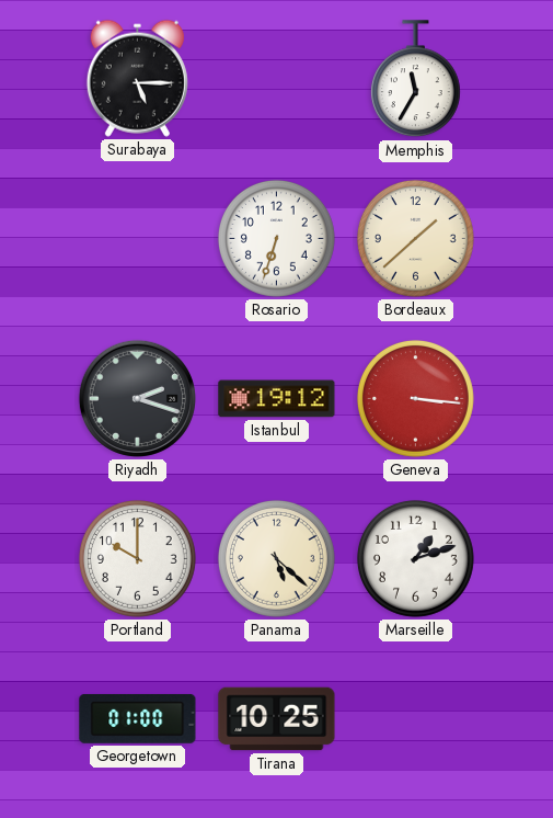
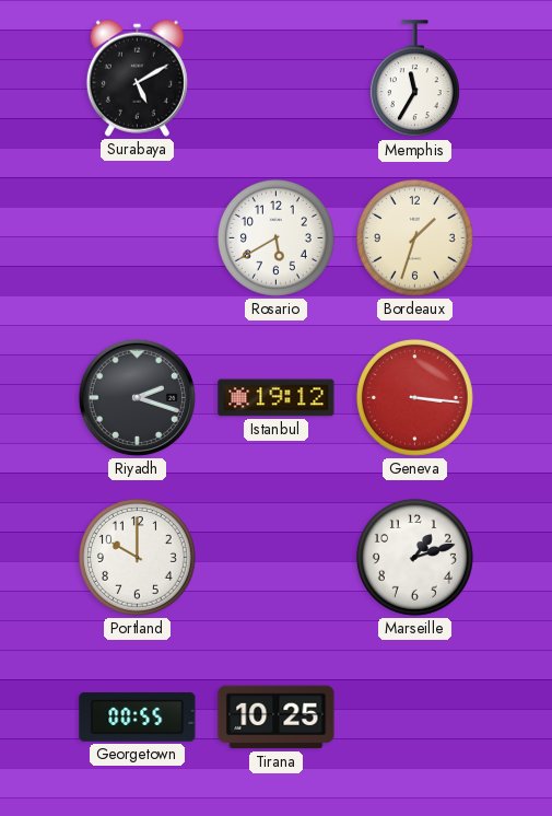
Surabaya: 5:15 -> 5:10
Rosario: 6:33 -> 5:40
Bordeaux: 1:38 -> 1:33
Panama: 5:22 -> none
Georgetown: 01:00 -> 00:55
